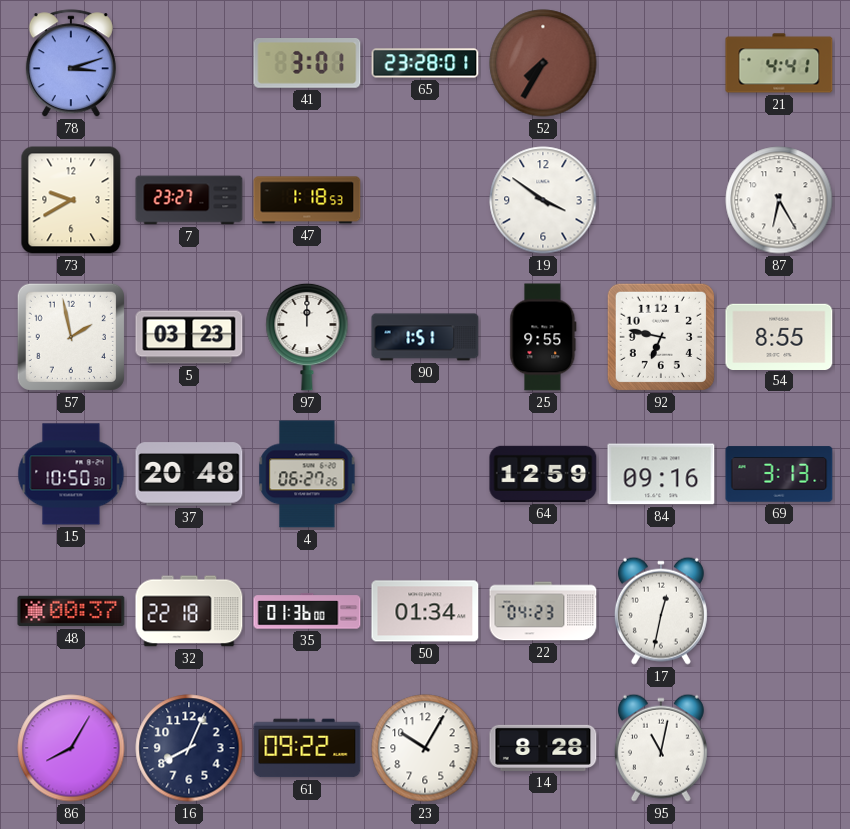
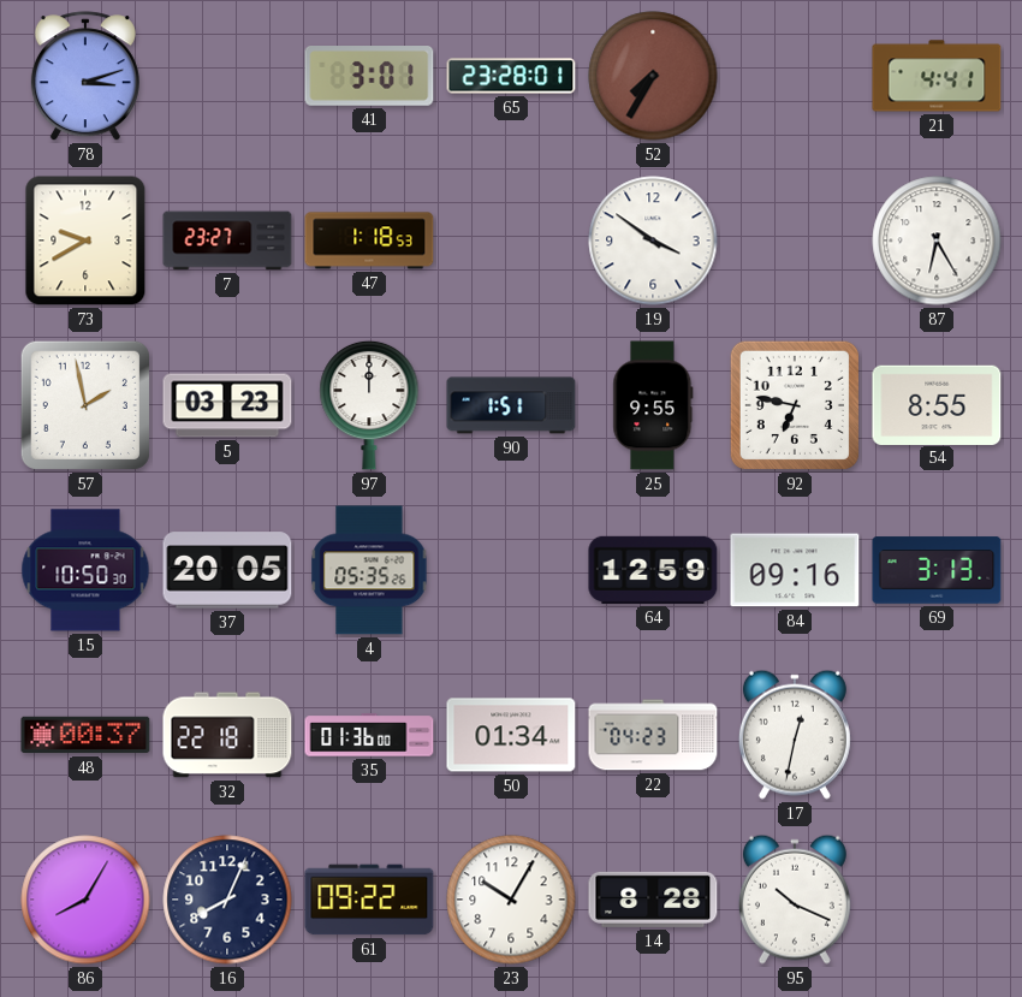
37: 20:48 -> 20:05
4: 06:27 -> 05:35
95: 11:02 -> 10:19
